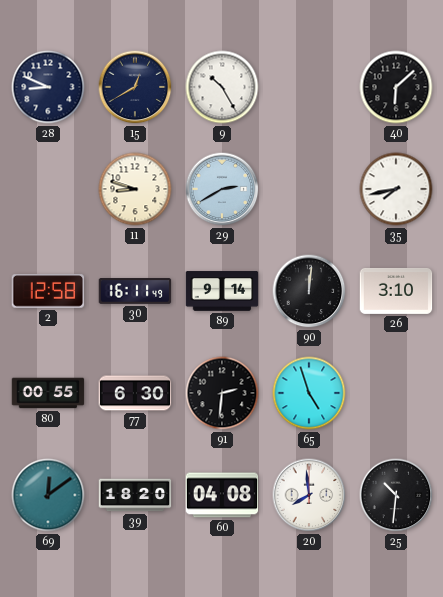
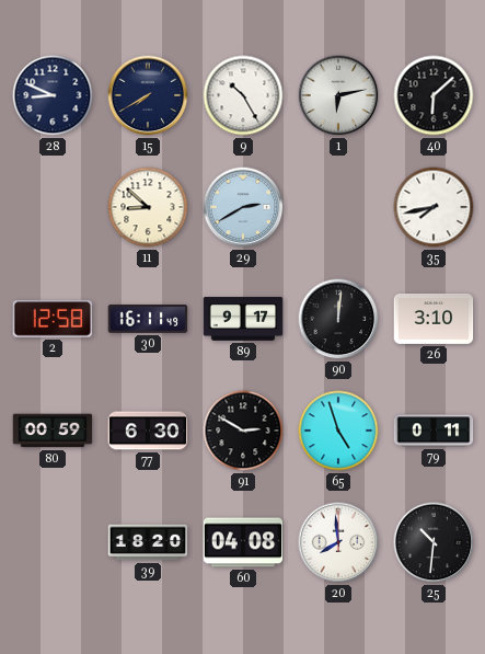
15: 12:40 -> 7:40
1: none -> 6:13
11: 8:48 -> 8:52
89: 9:14 -> 9:17
80: 00:55 -> 00:59
91: 2:31 -> 2:50
79: none -> 0:11
69: 12:09 -> none
